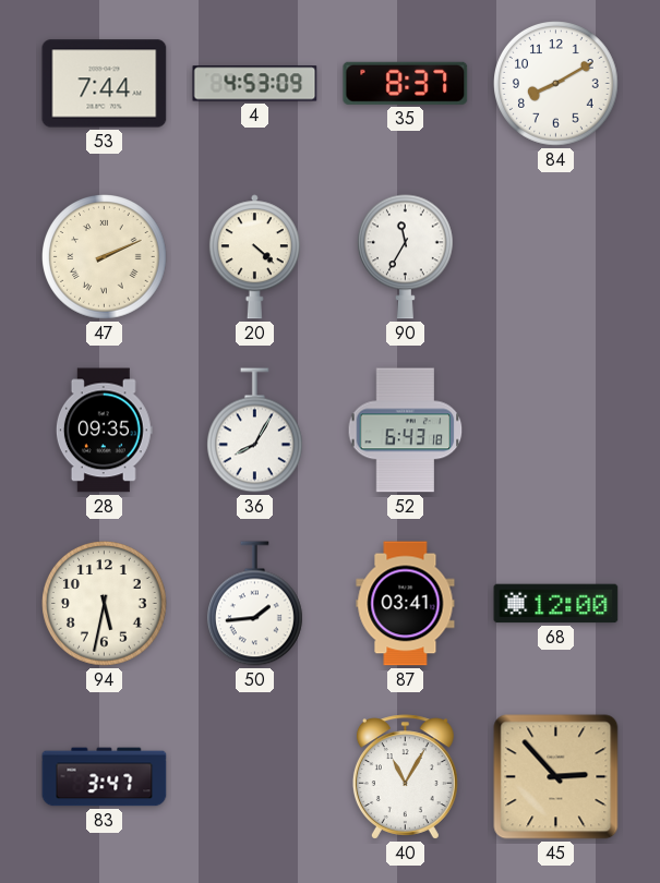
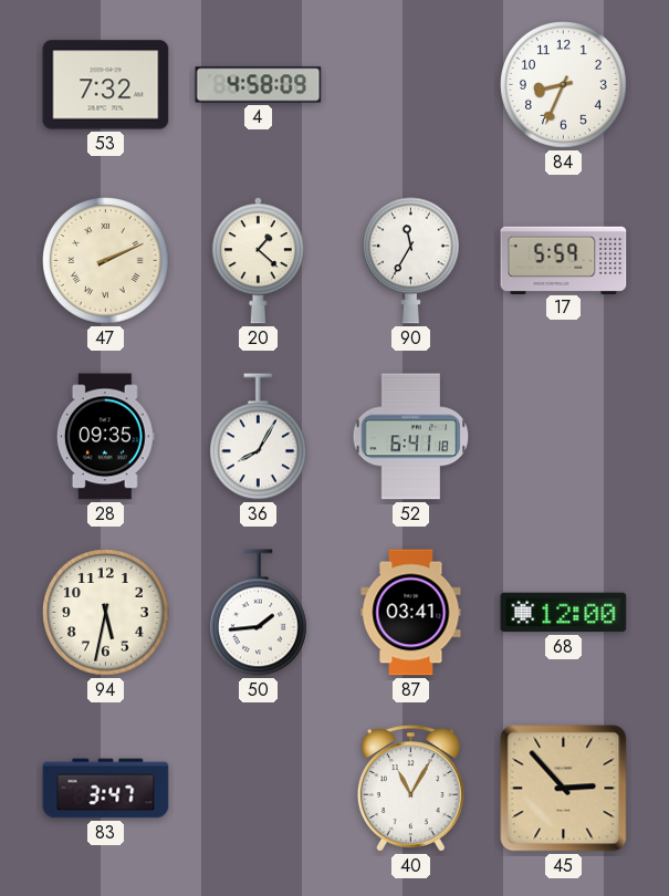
53: 7:44 -> 7:32
4: 4:53 -> 4:58
35: 8:37 -> none
84: 8:10 -> 8:34
20: 4:22 -> 1:22
17: none -> 5:59
52: 6:43 -> 6:41
